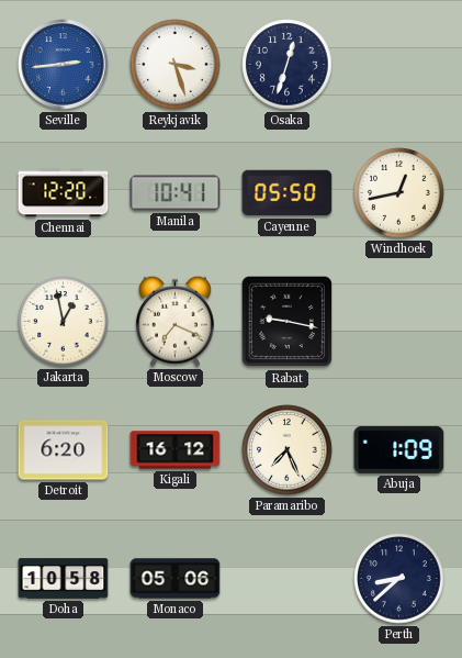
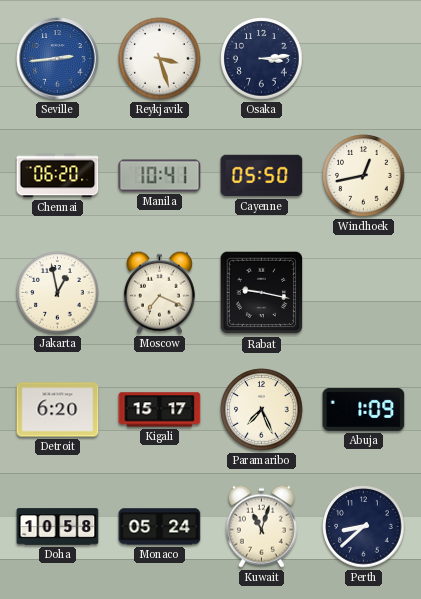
Osaka: 12:33 -> 3:14
Chennai: 12:20 -> 06:20
Kigali: 16:12 -> 15:17
Monaco: 05:06 -> 05:24
Kuwait: none -> 11:03
